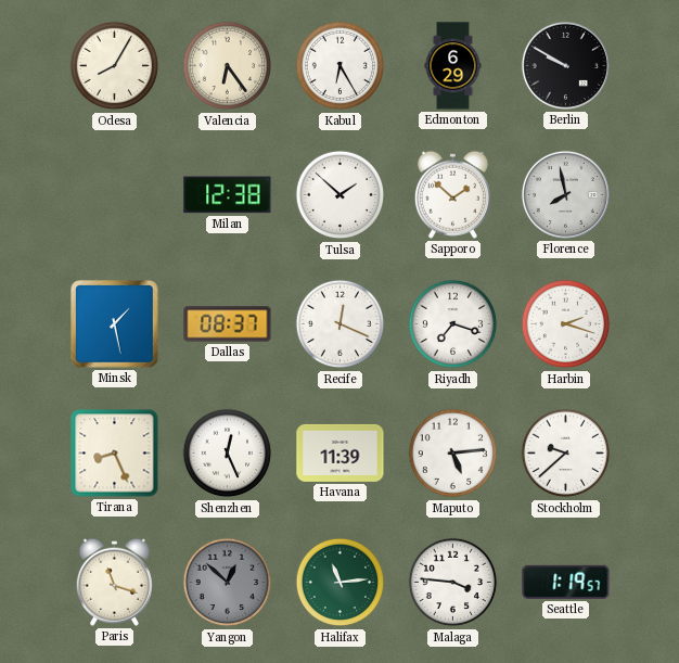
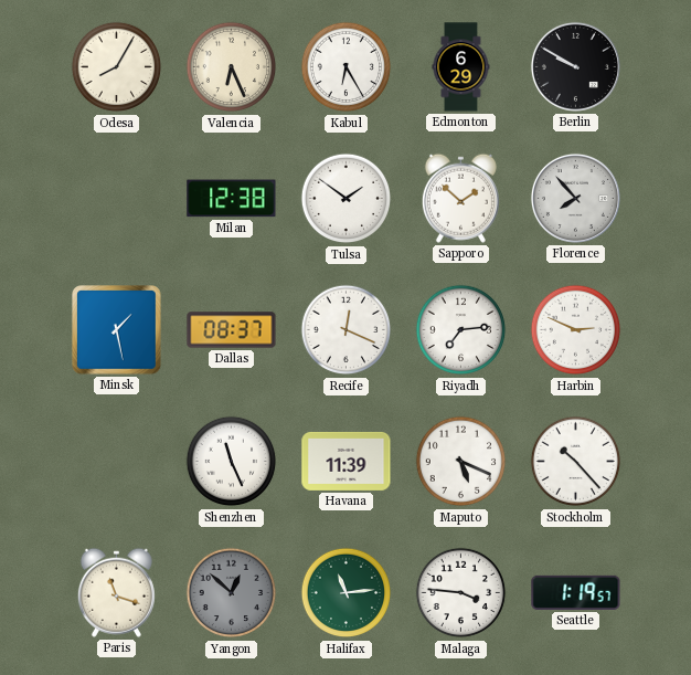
Valencia: 6:24 -> 6:26
Tulsa: 1:52 -> 1:51
Florence: 7:58 -> 7:53
Riyadh: 7:18 -> 7:14
Harbin: 2:18 -> 2:49
Tirana: 8:26 -> none
Shenzhen: 12:26 -> 11:26
Maputo: 5:14 -> 5:19
Stockholm: 9:38 -> 10:23
